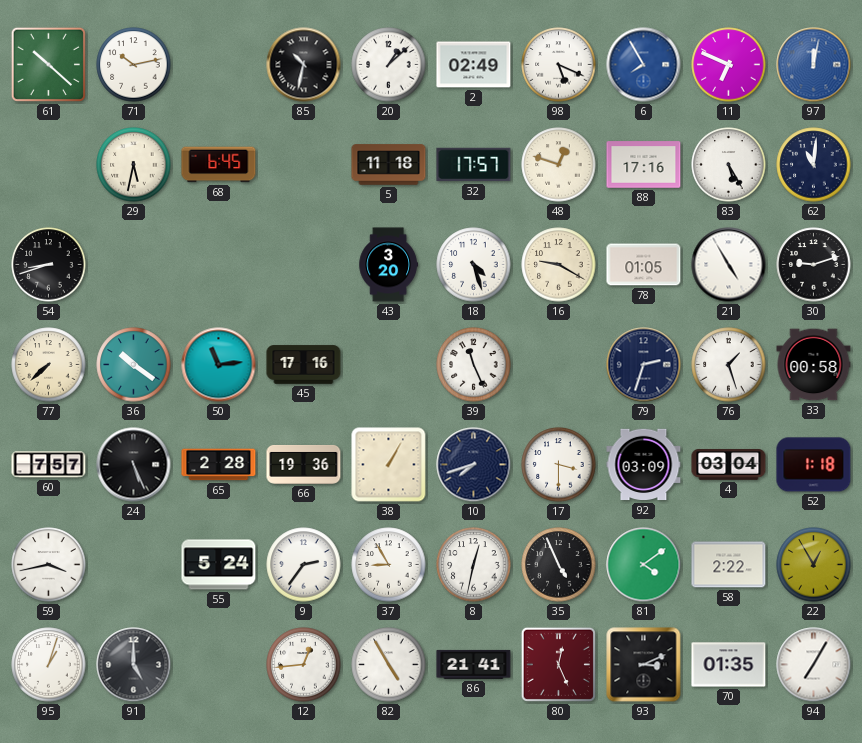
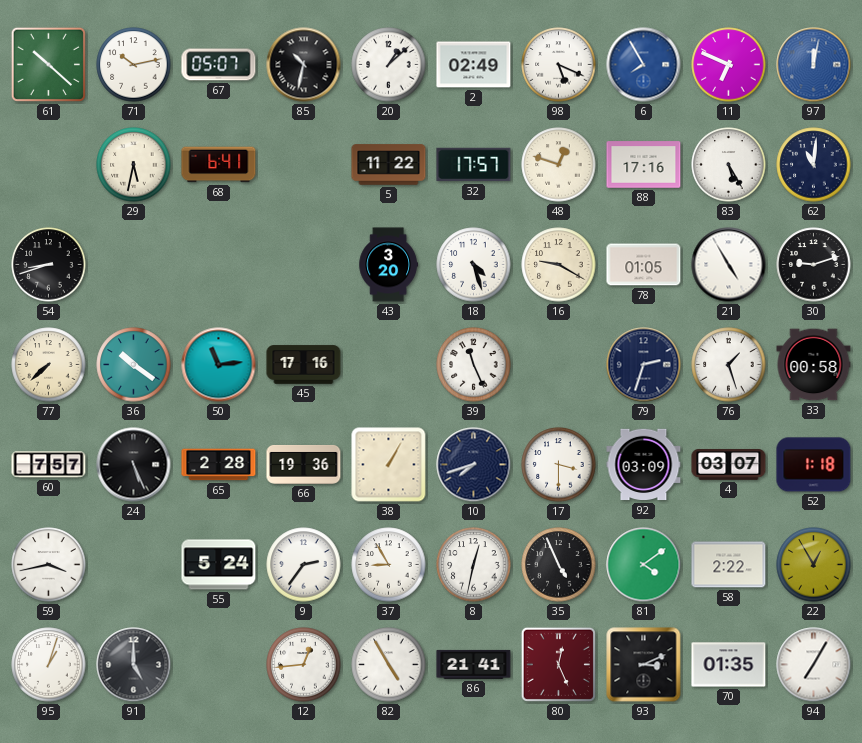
67: none -> 05:07
68: 6:45 -> 6:41
5: 11:18 -> 11:22
4: 03:04 -> 03:07
